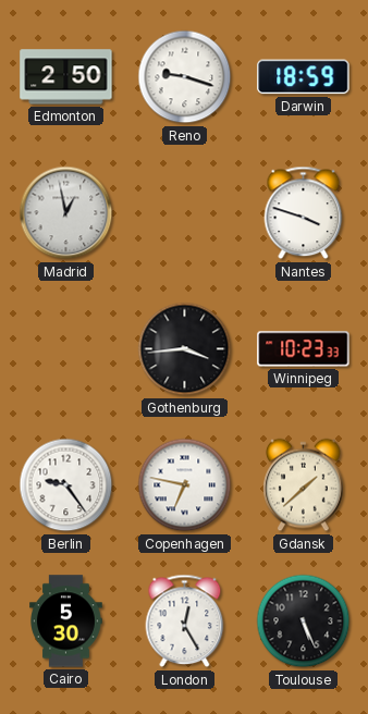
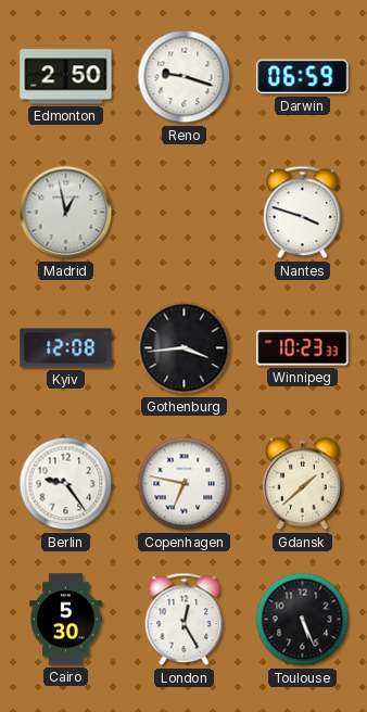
Darwin: 18:59 -> 06:59
Kyiv: none -> 12:08
